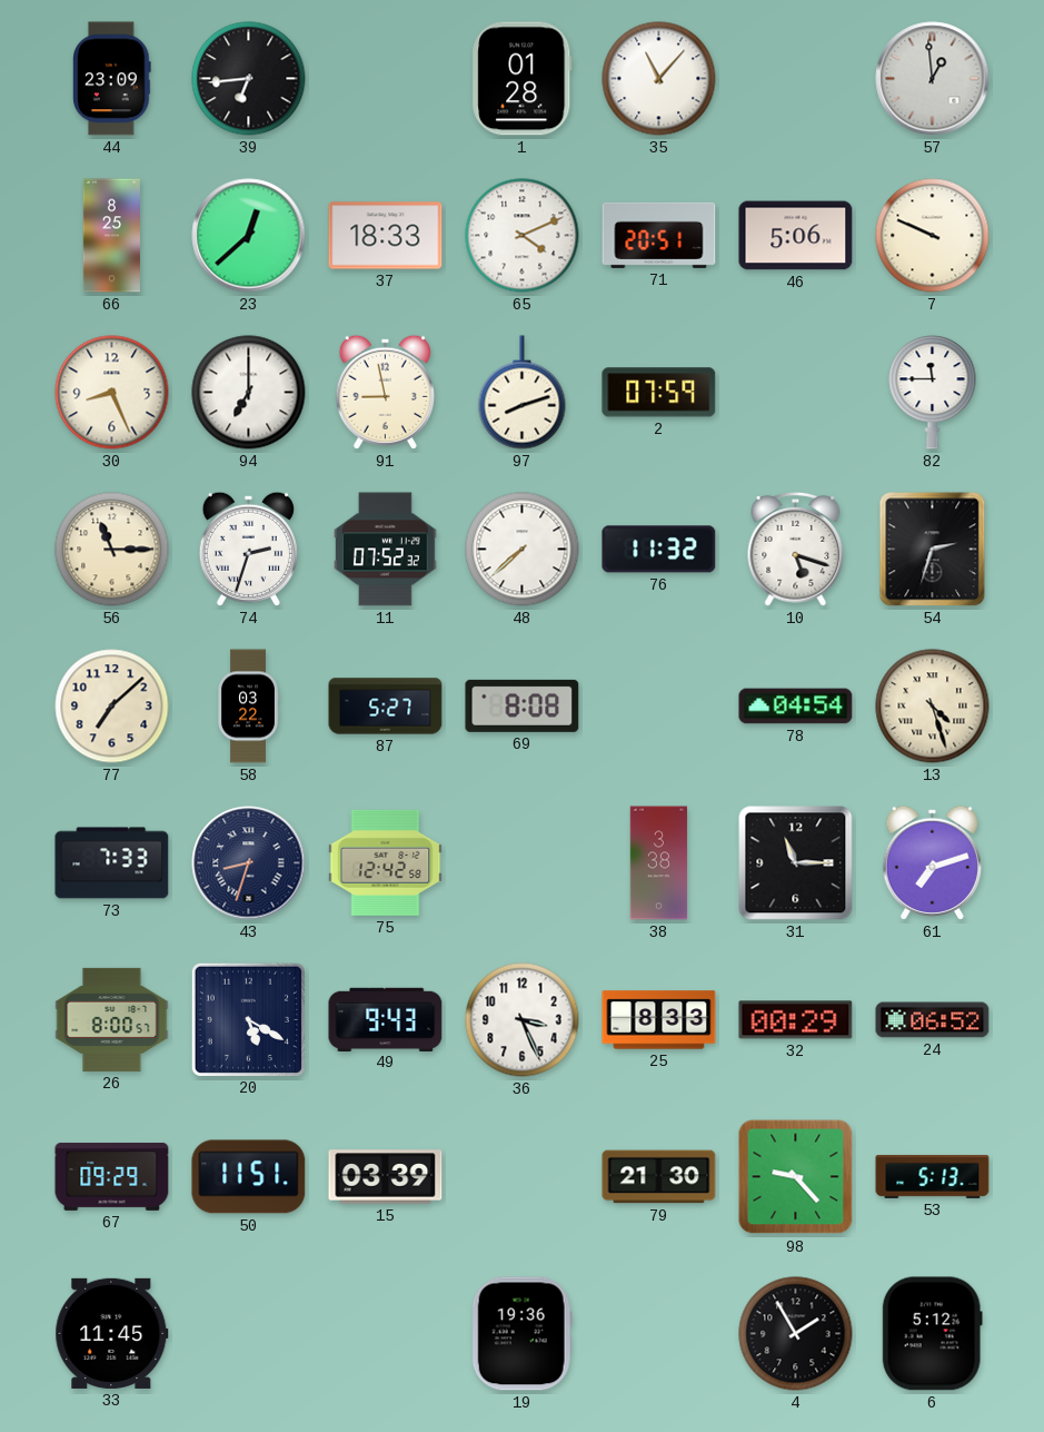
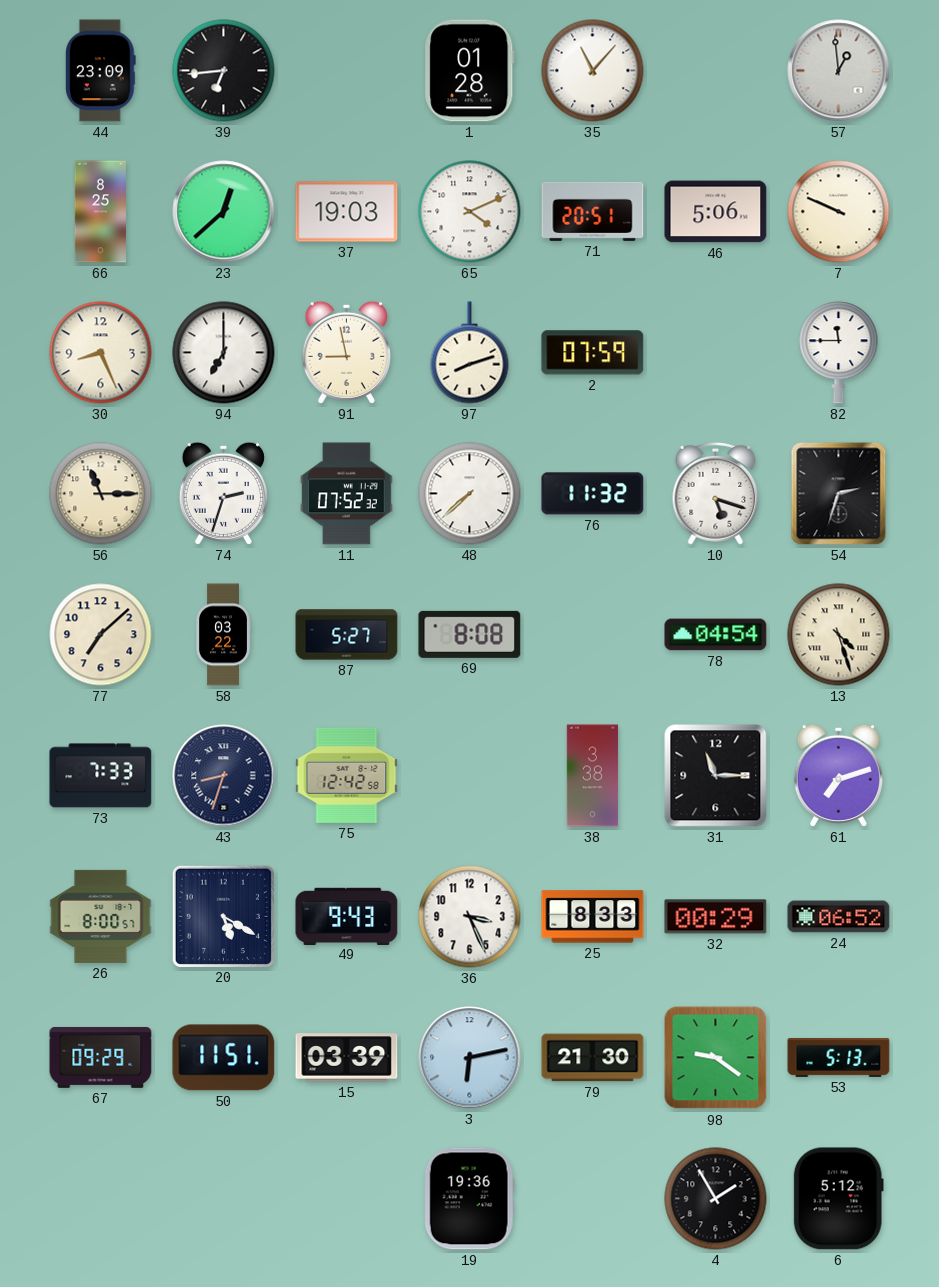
37: 18:33 -> 19:03
3: none -> 6:13
98: 9:23 -> 9:21
33: 11:45 -> none
